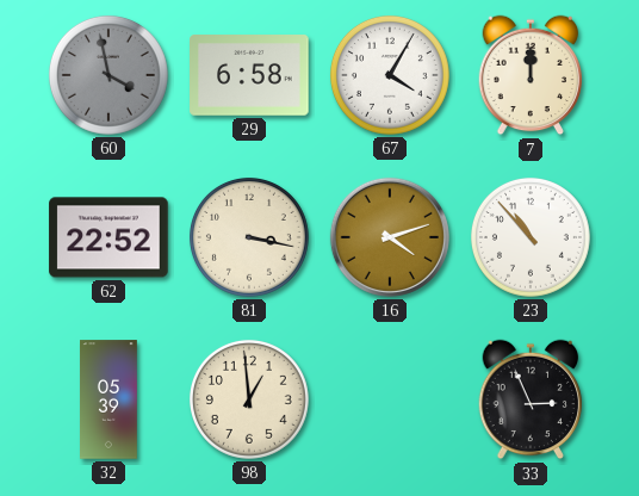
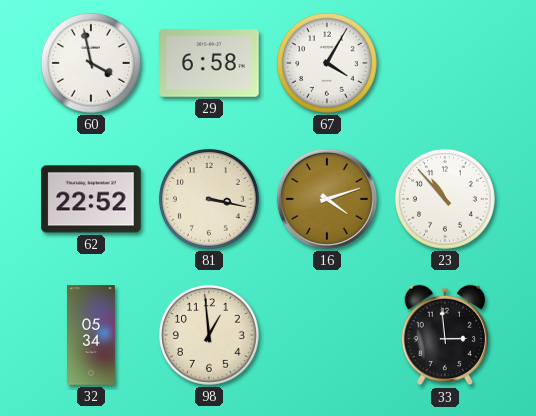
60 dial: grey -> white
7: 12:00 -> none
32: 05:39 -> 05:34
33: 2:56 -> 2:59
